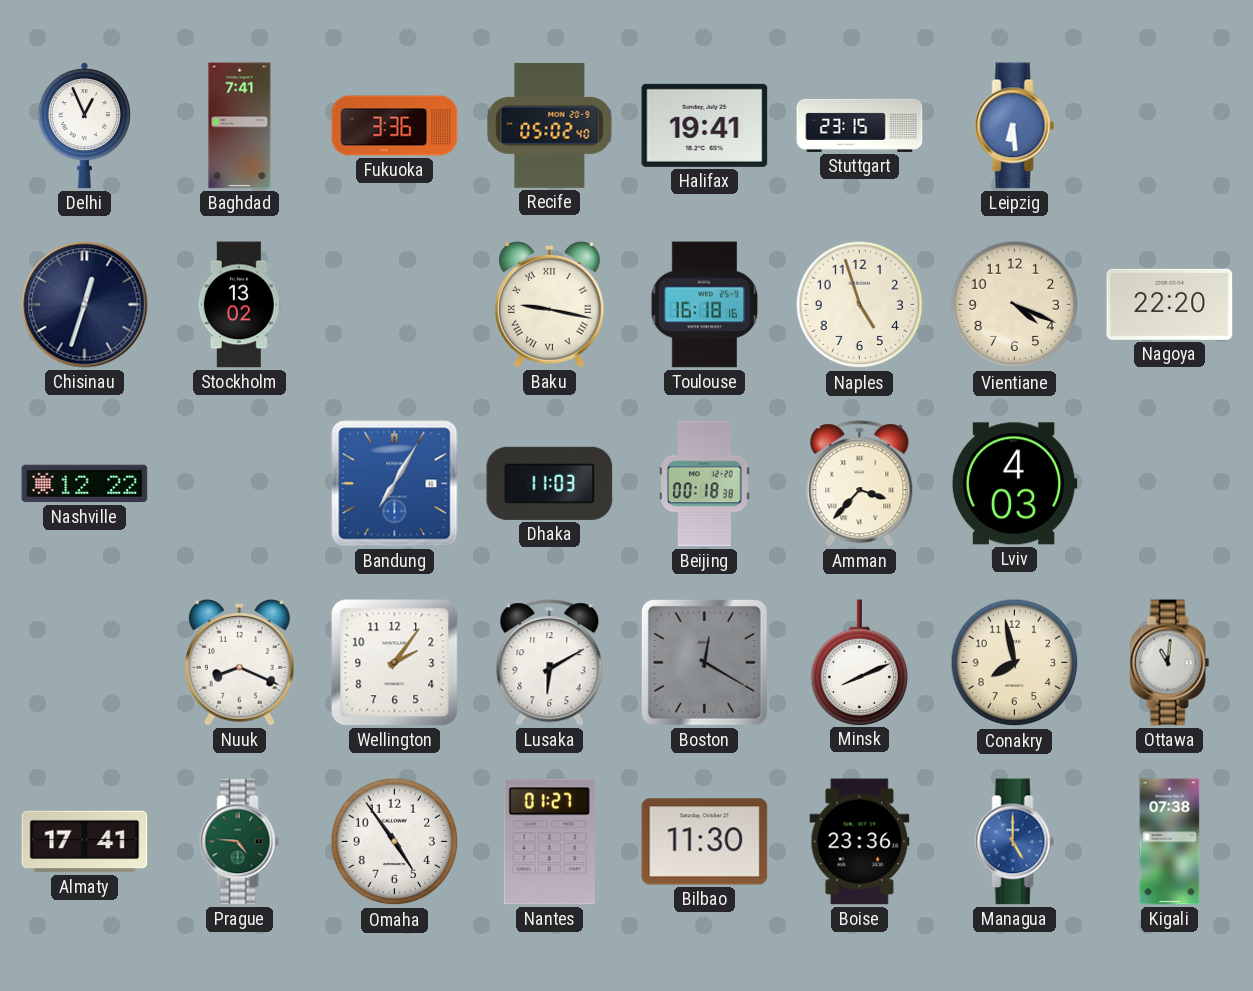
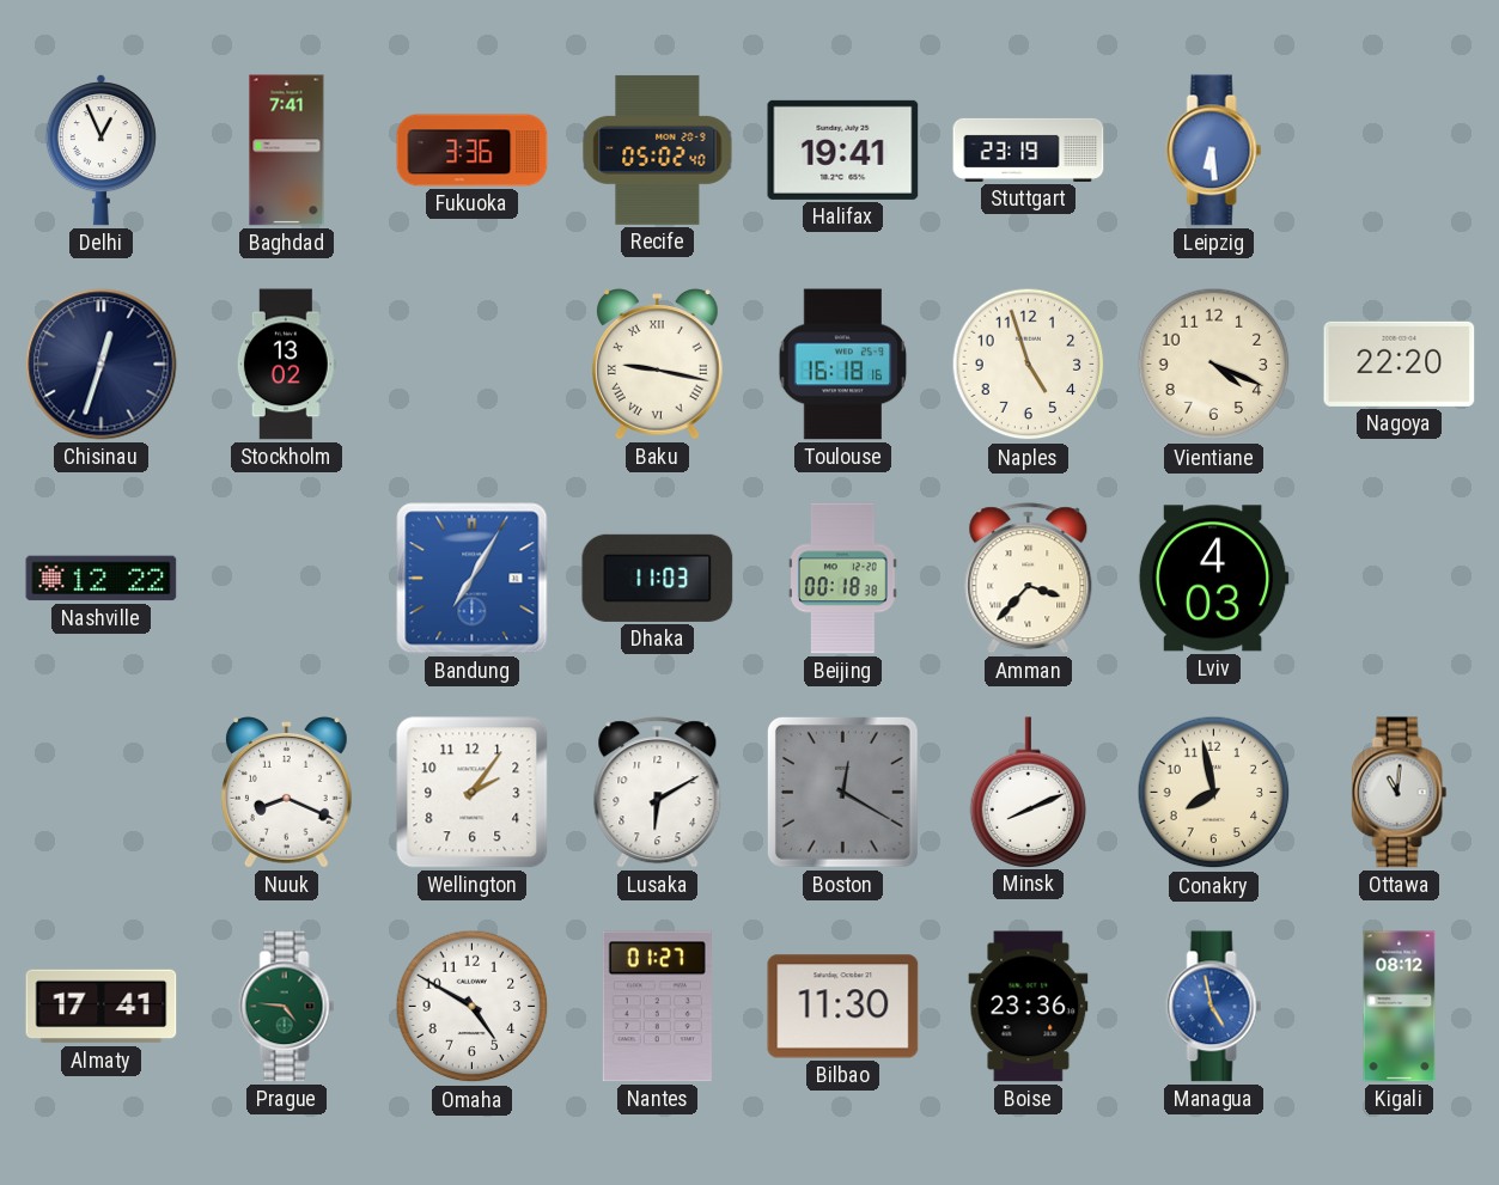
Stuttgart: 23:15 -> 23:19
Omaha: 4:54 -> 4:50
Managua: 5:00 -> 4:58
Kigali: 07:38 -> 08:12
